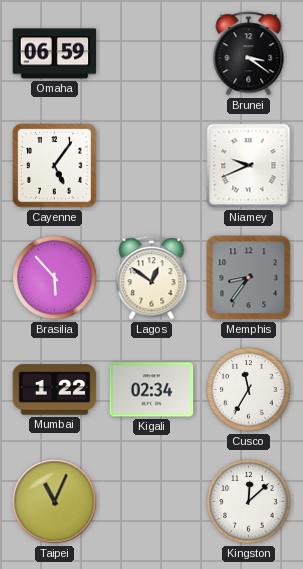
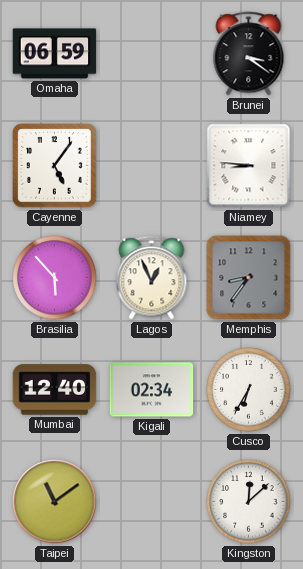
Niamey: 9:41 -> 8:46
Lagos: 12:51 -> 12:56
Mumbai: 1:22 -> 12:40
Cusco: 11:35 -> 6:35
Taipei: 11:04 -> 11:09
